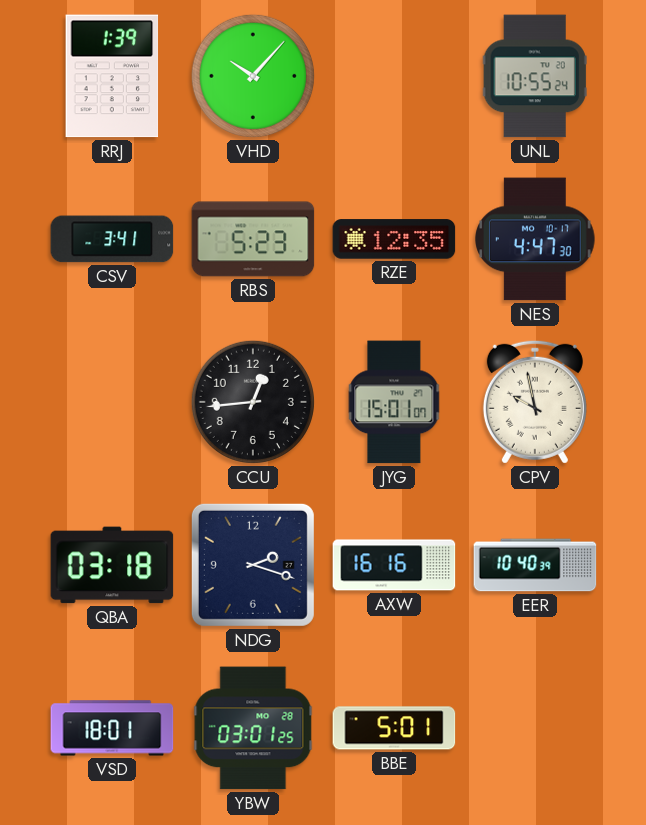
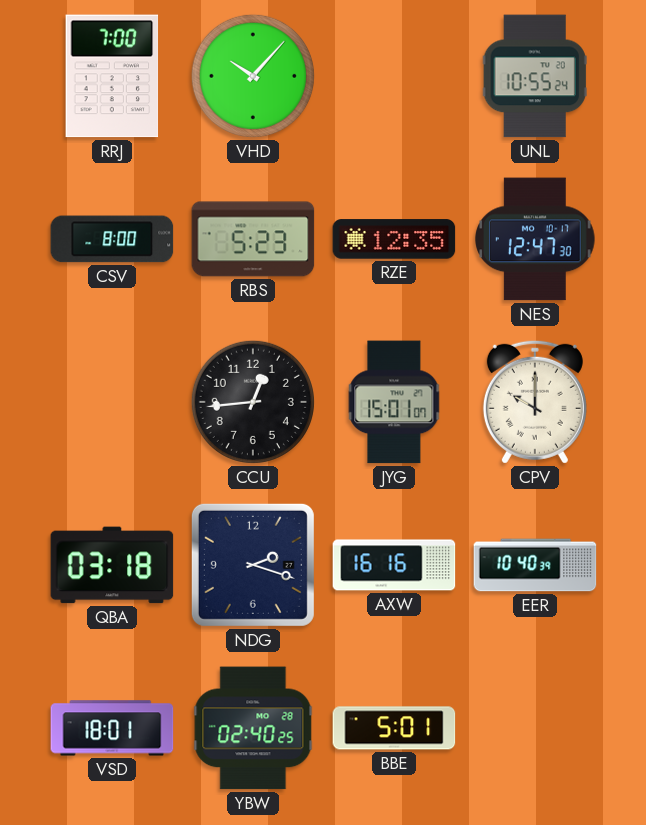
RRJ: 1:39 -> 7:00
CSV: 3:41 -> 8:00
NES: 4:47 -> 12:47
CPV: 9:58 -> 10:00
YBW: 03:01 -> 02:40
